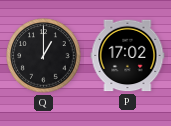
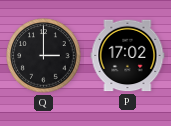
Q: 1:00 -> 3:00
